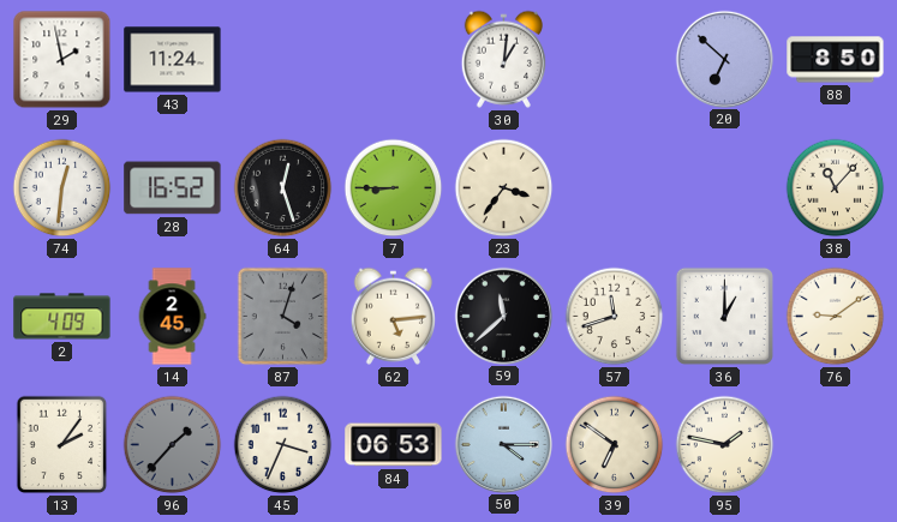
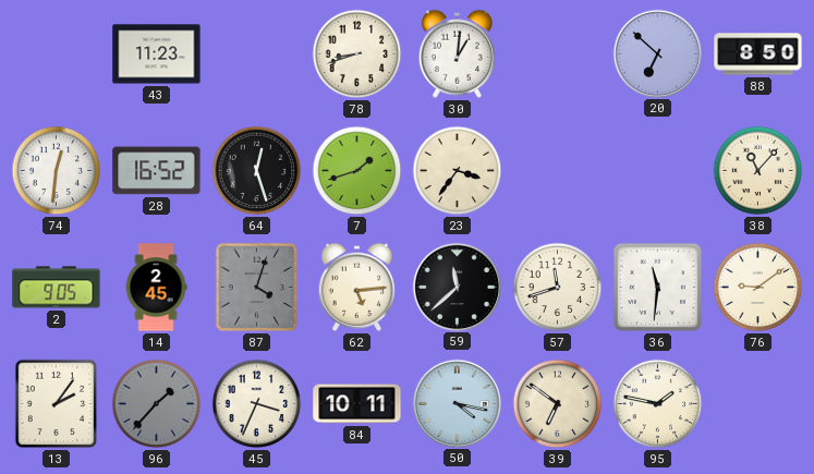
29: 1:58 -> none
43: 11:24 -> 11:23
78: none -> 8:42
7: 8:45 -> 1:42
2: 4:09 -> 9:05
36: 1:00 -> 11:31
84: 06:53 -> 10:11
50: 4:15 -> 4:17
